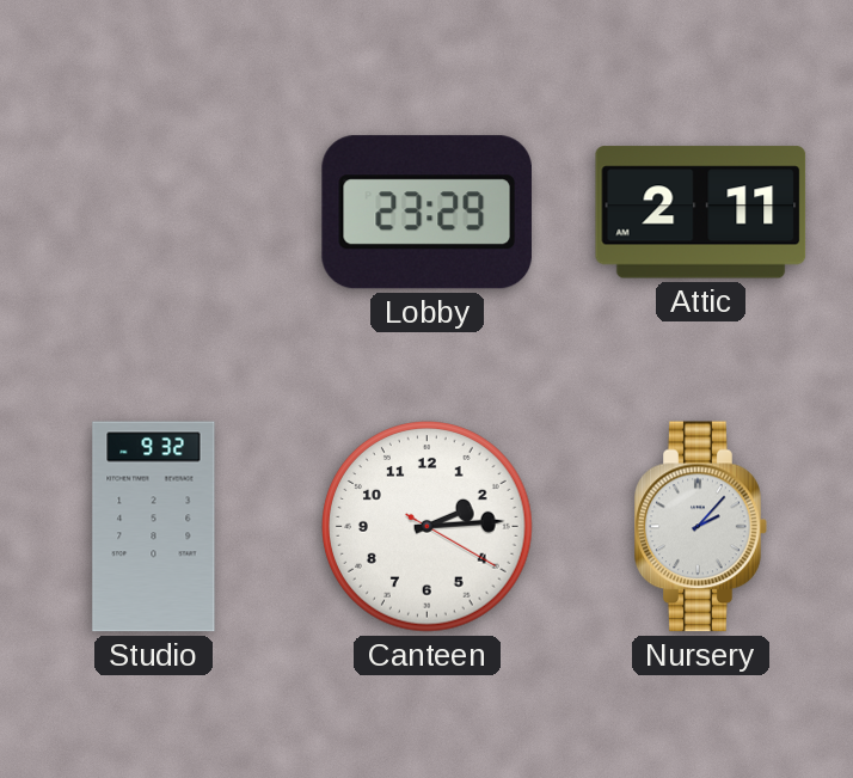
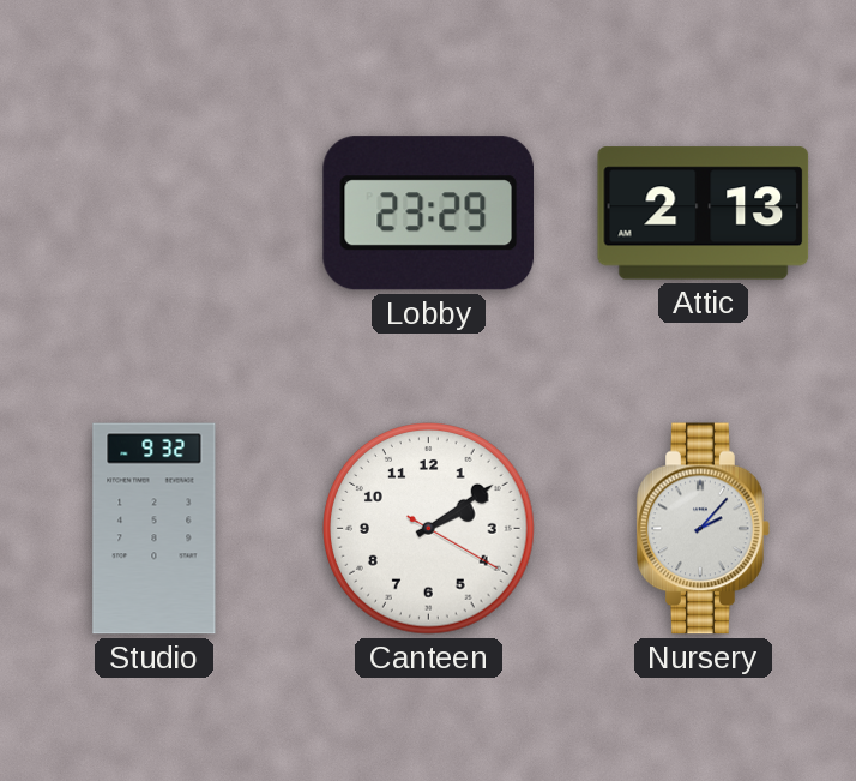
Attic: 2:11 -> 2:13
Canteen: 2:14 -> 2:09
